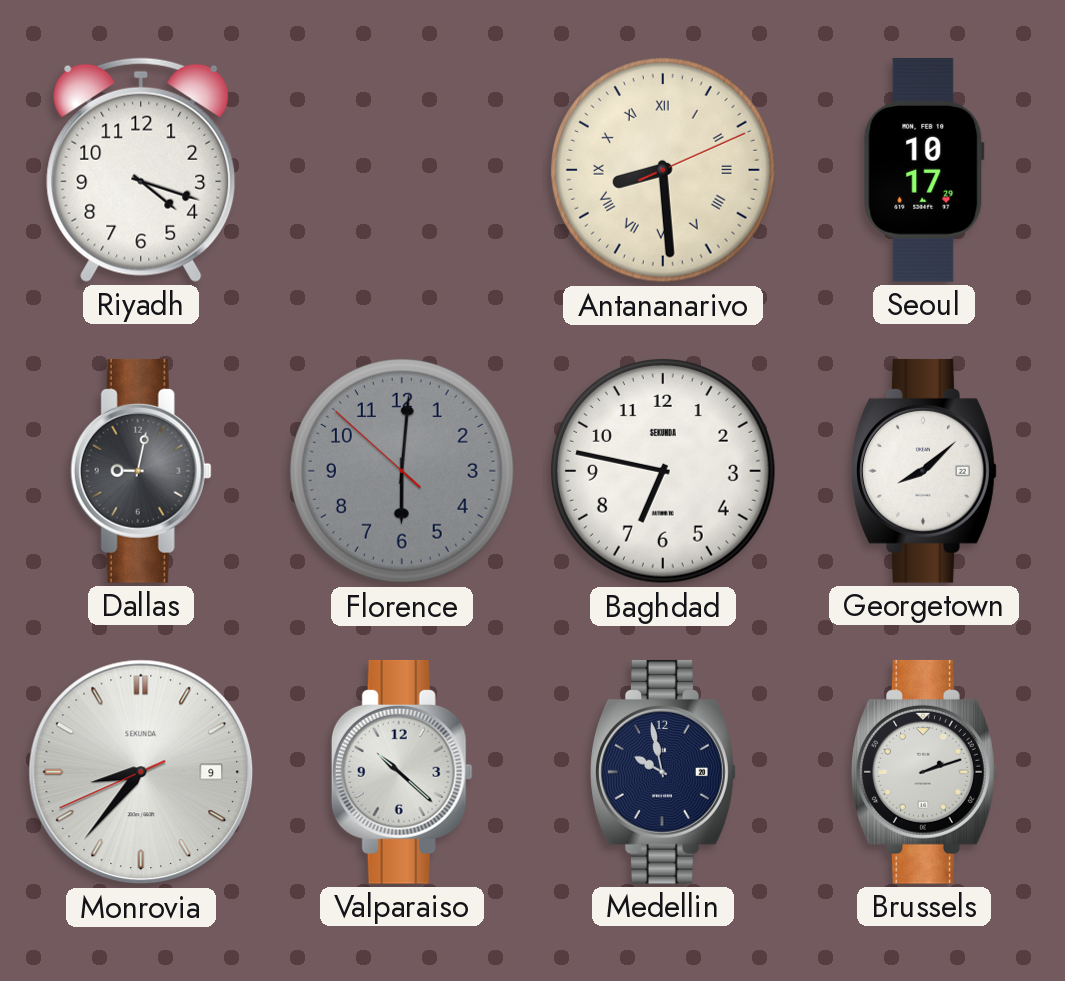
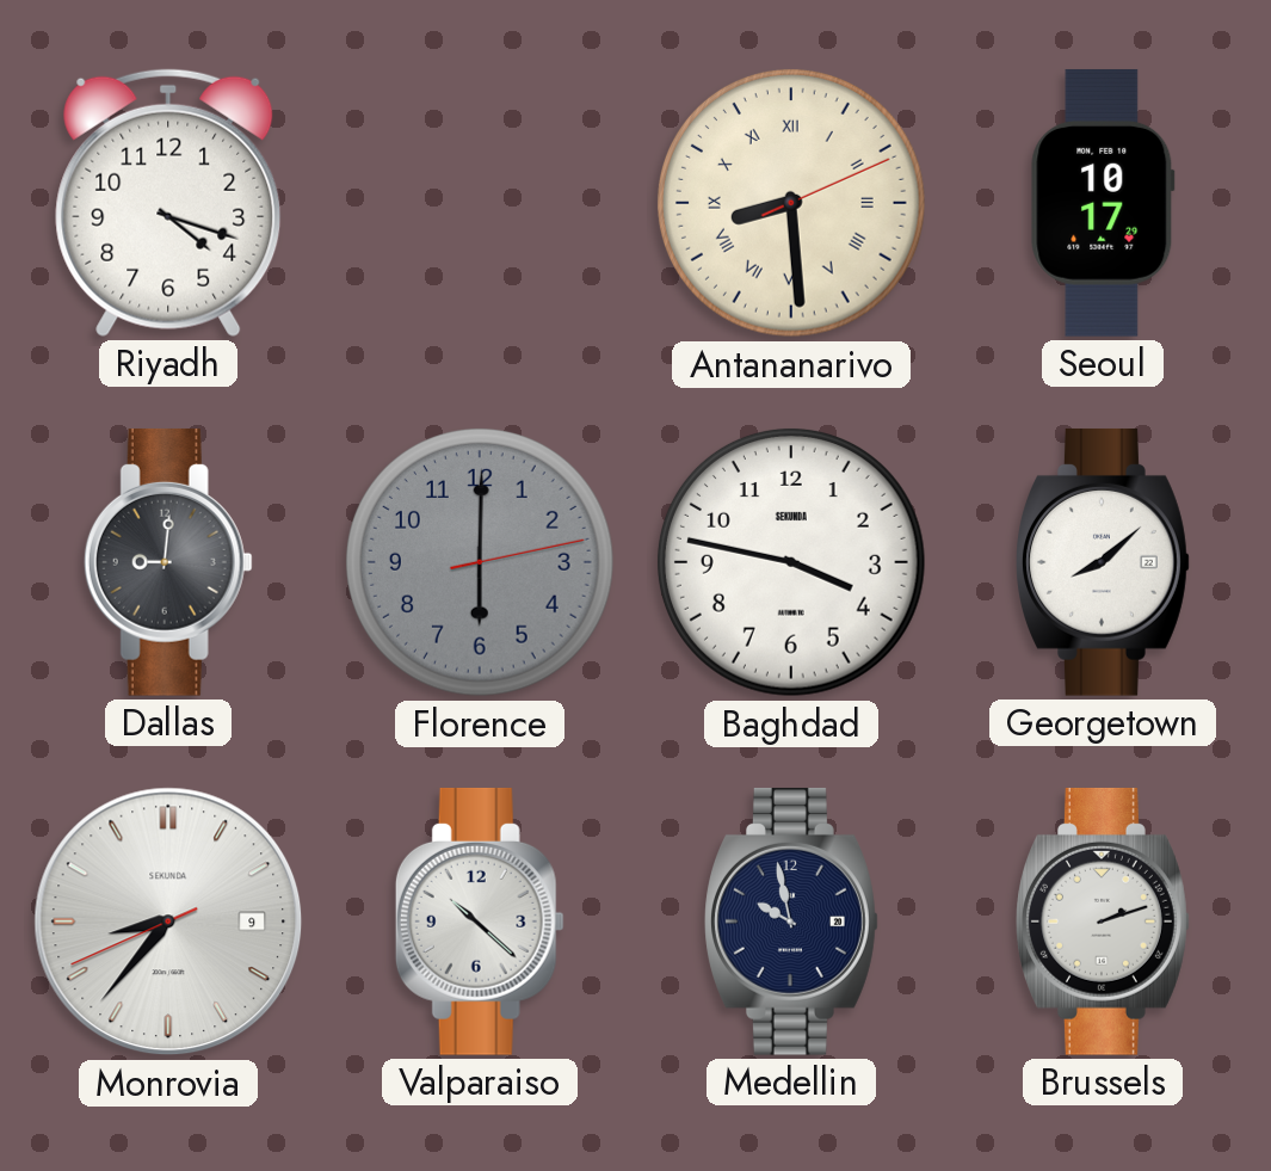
Dallas: 9:02 -> 9:01
Florence: 6:00:52 -> 6:00:13
Baghdad: 6:47 -> 3:47
